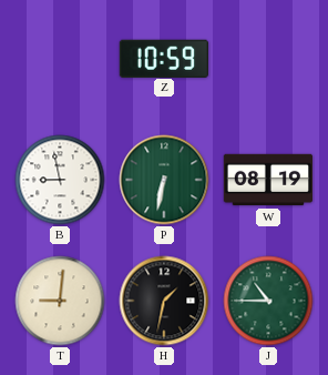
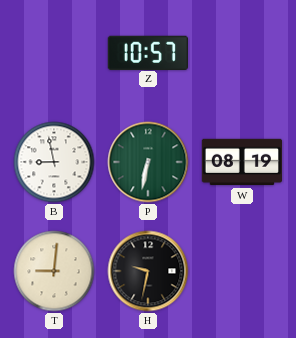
Z: 10:59 -> 10:57
H: 1:32 -> 9:32
J: 10:45 -> none
